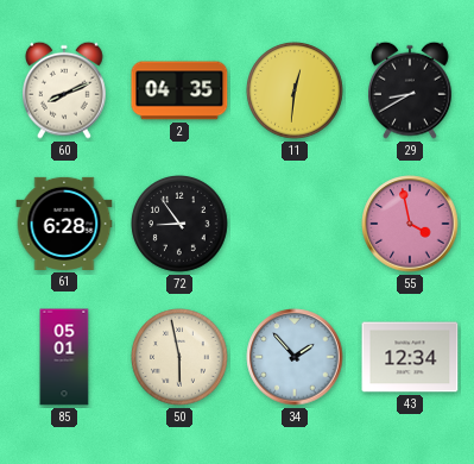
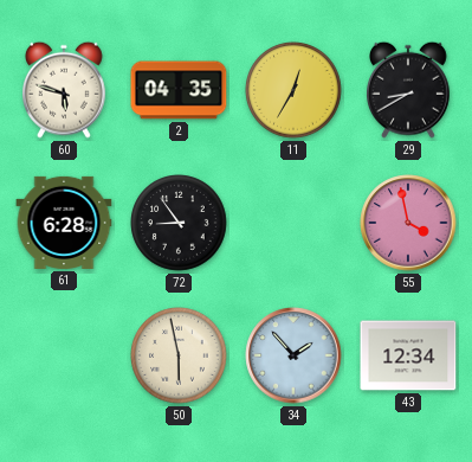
60: 8:11 -> 5:48
11: 12:31 -> 12:35
85: 05:01 -> none
